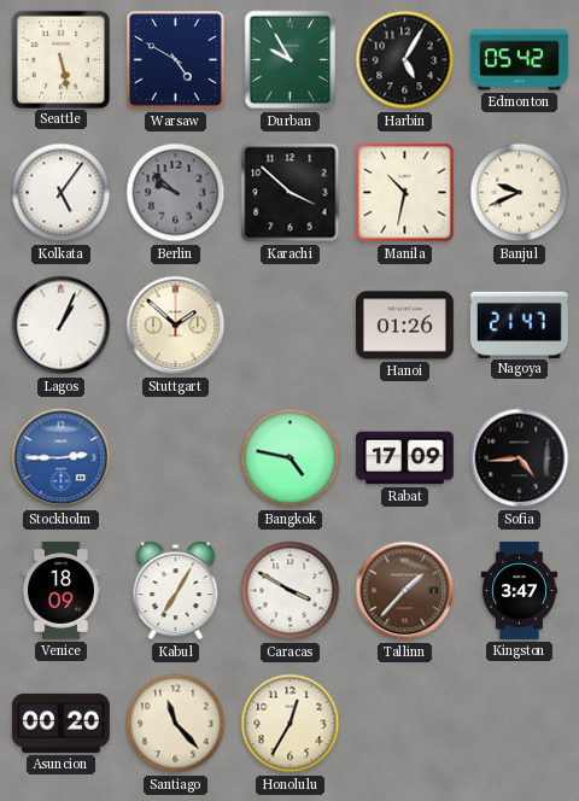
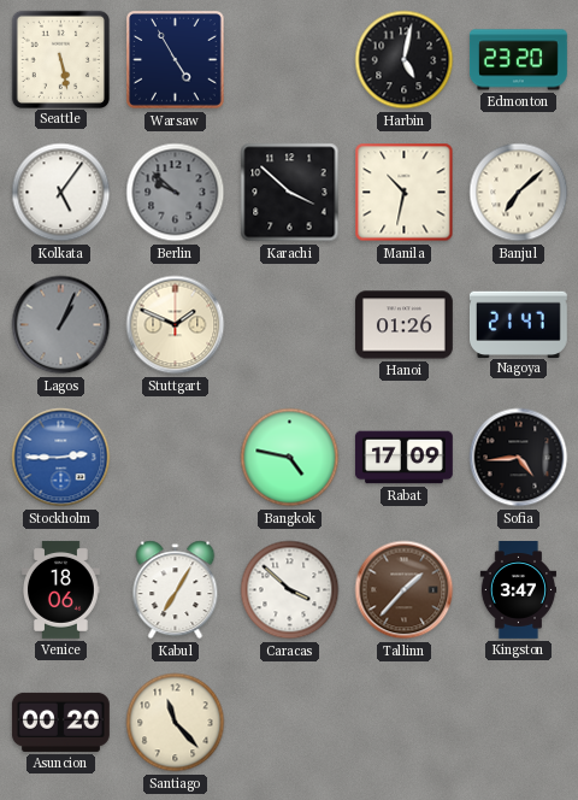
Warsaw: 4:50 -> 4:55
Durban: 9:55 -> none
Harbin: 5:05 -> 5:02
Edmonton: 05:42 -> 23:20
Banjul: 9:41 -> 7:08
Lagos dial: white -> grey
Stuttgart: 1:52 -> 1:49
Venice: 18:09 -> 18:06
Caracas: 3:50 -> 3:52
Honolulu: 12:35 -> none
